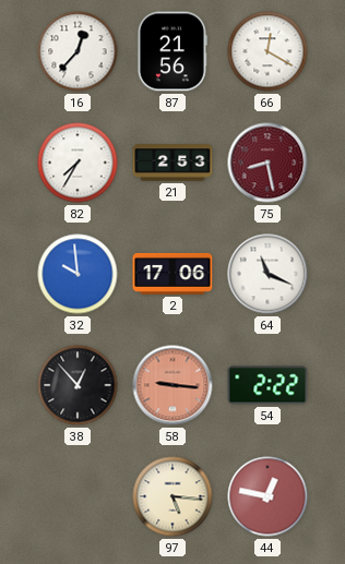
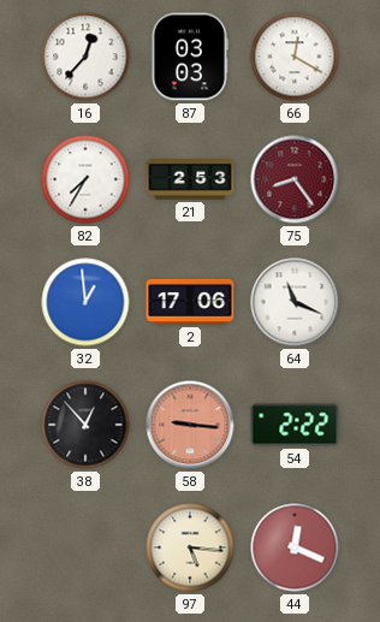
87: 21:56 -> 03:03
75: 8:28 -> 8:24
32: 9:59 -> 12:59
44: 12:47 -> 12:19
